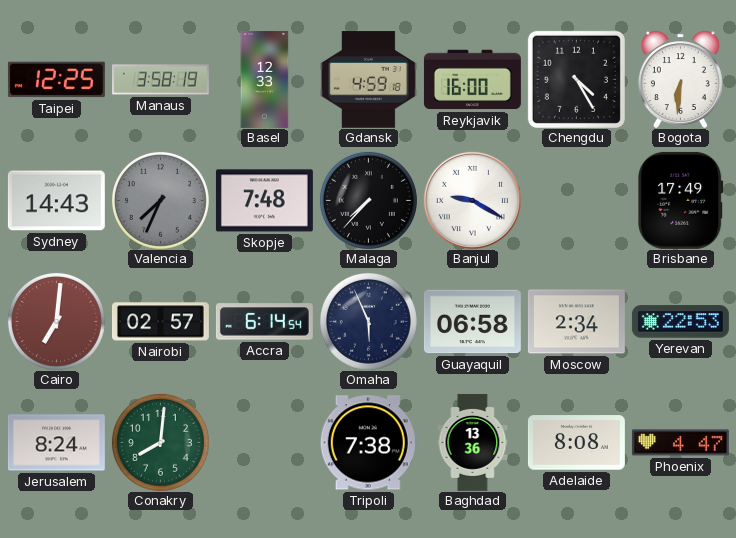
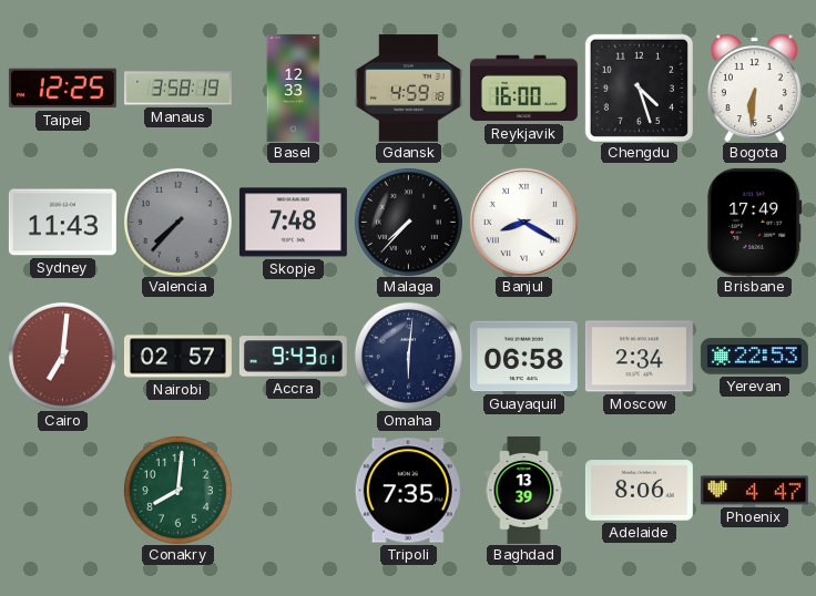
Chengdu: 4:25 -> 4:27
Sydney: 14:43 -> 11:43
Valencia: 7:34 -> 7:37
Banjul: 9:20 -> 8:20
Accra: 6:14 -> 9:43
Omaha: 5:56 -> 6:01
Jerusalem: 8:24 -> none
Tripoli: 7:38 -> 7:35
Baghdad: 13:36 -> 13:39
Adelaide: 8:08 -> 8:06
